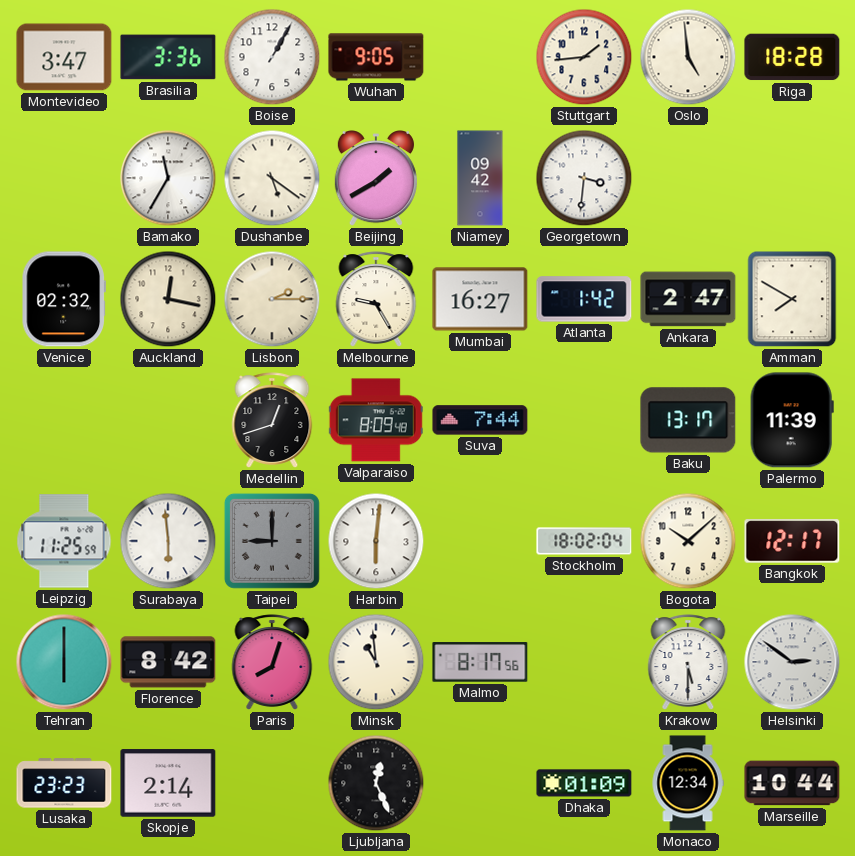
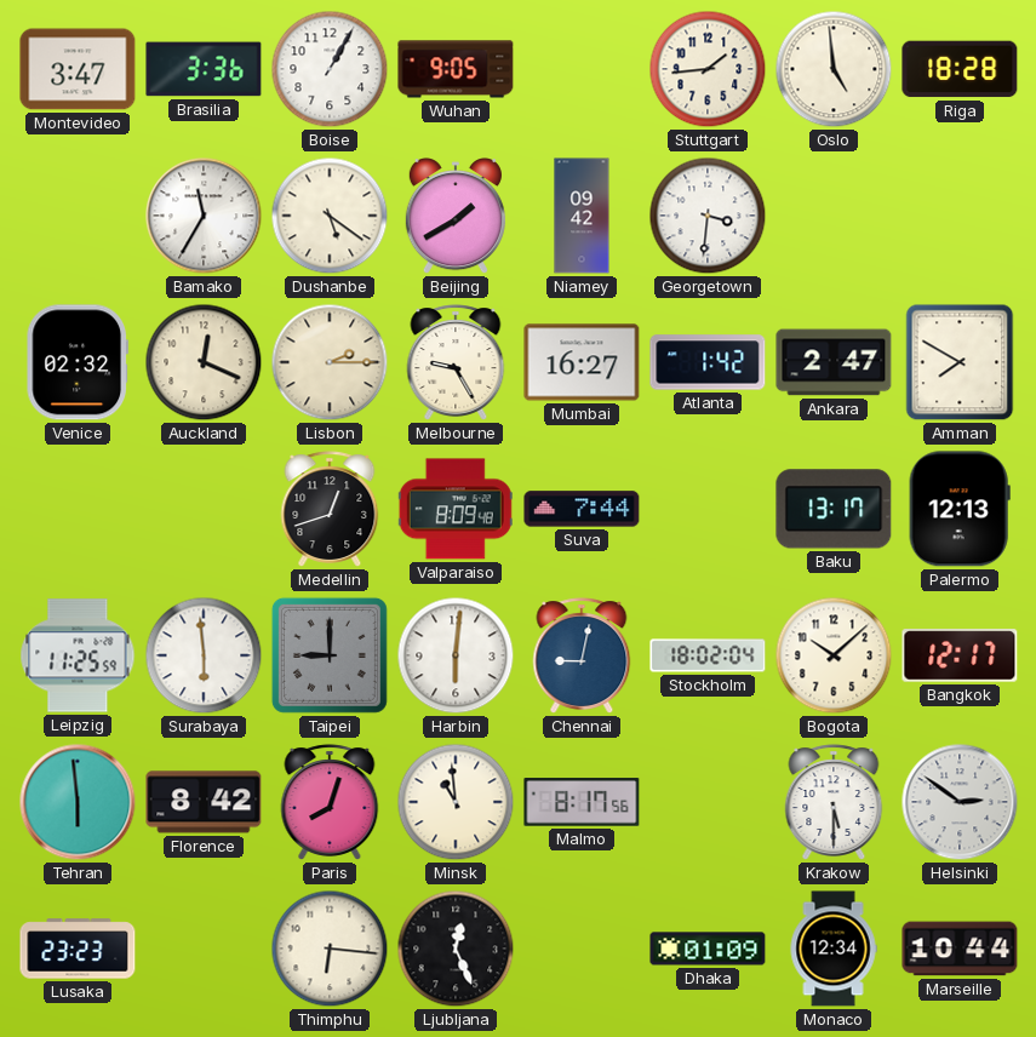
Auckland: 12:17 -> 12:19
Palermo: 11:39 -> 12:13
Chennai: none -> 9:02
Tehran: 6:00 -> 5:59
Skopje: 2:14 -> none
Thimphu: none -> 6:16
